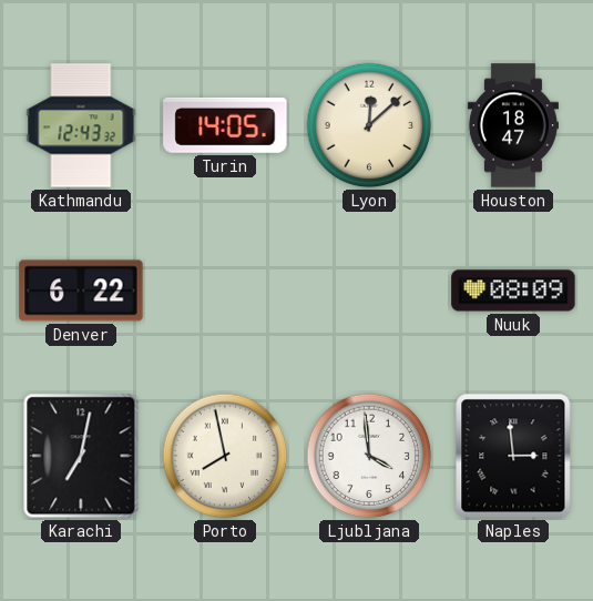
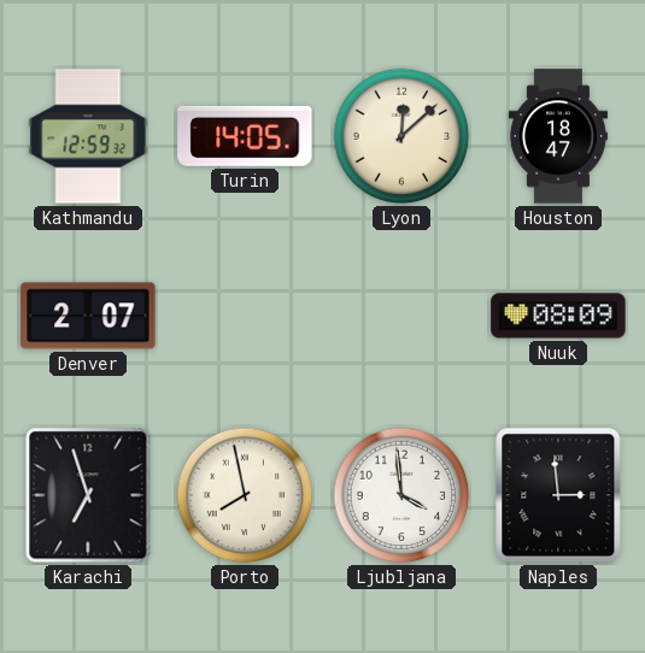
Kathmandu: 12:43 -> 12:59
Denver: 6:22 -> 2:07
Karachi: 7:02 -> 6:57
